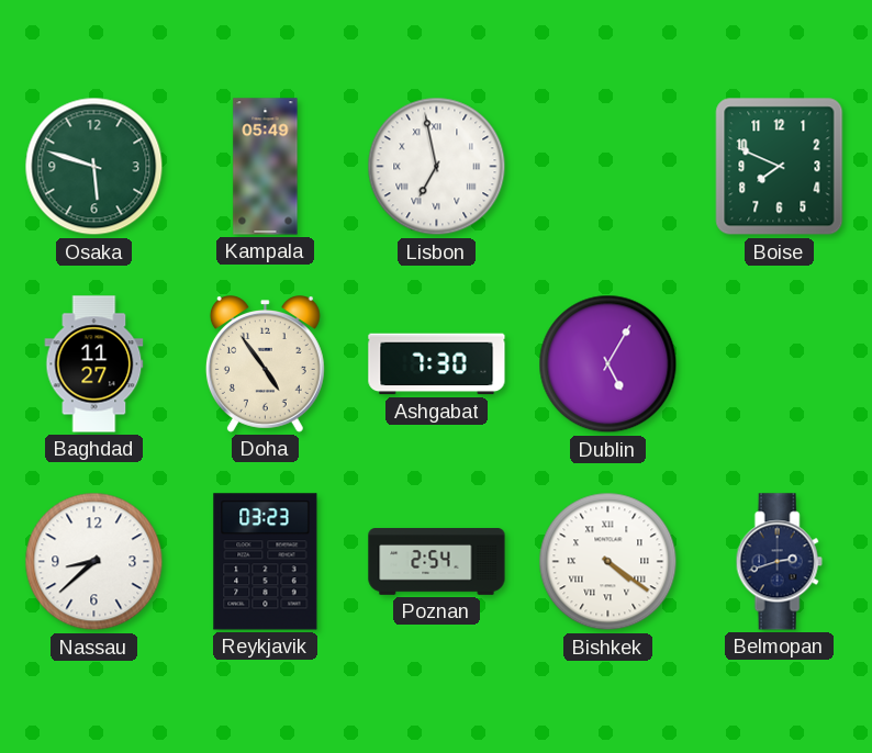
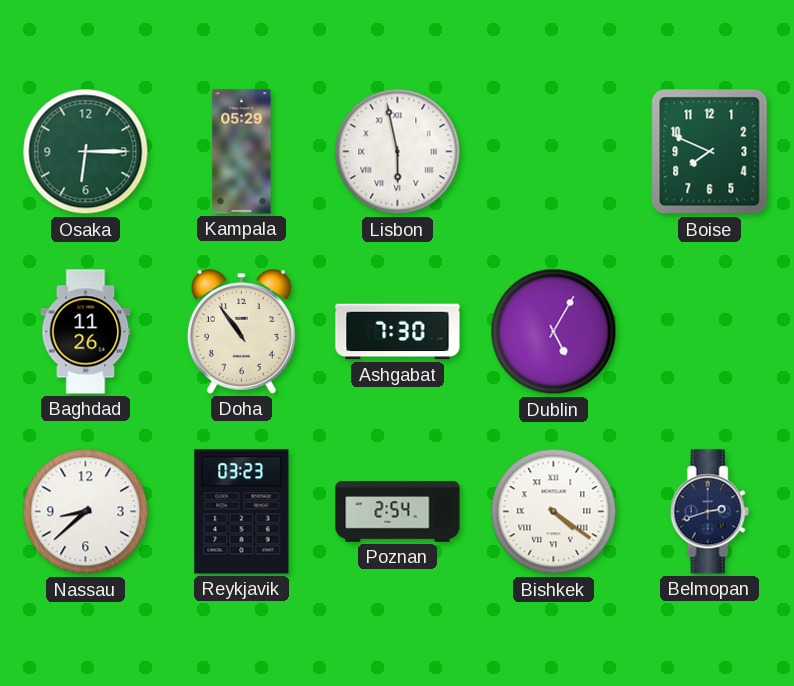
Osaka: 5:48 -> 6:15
Kampala: 05:49 -> 05:29
Lisbon: 6:58 -> 5:58
Baghdad: 11:27 -> 11:26
Doha: 4:54 -> 10:54
